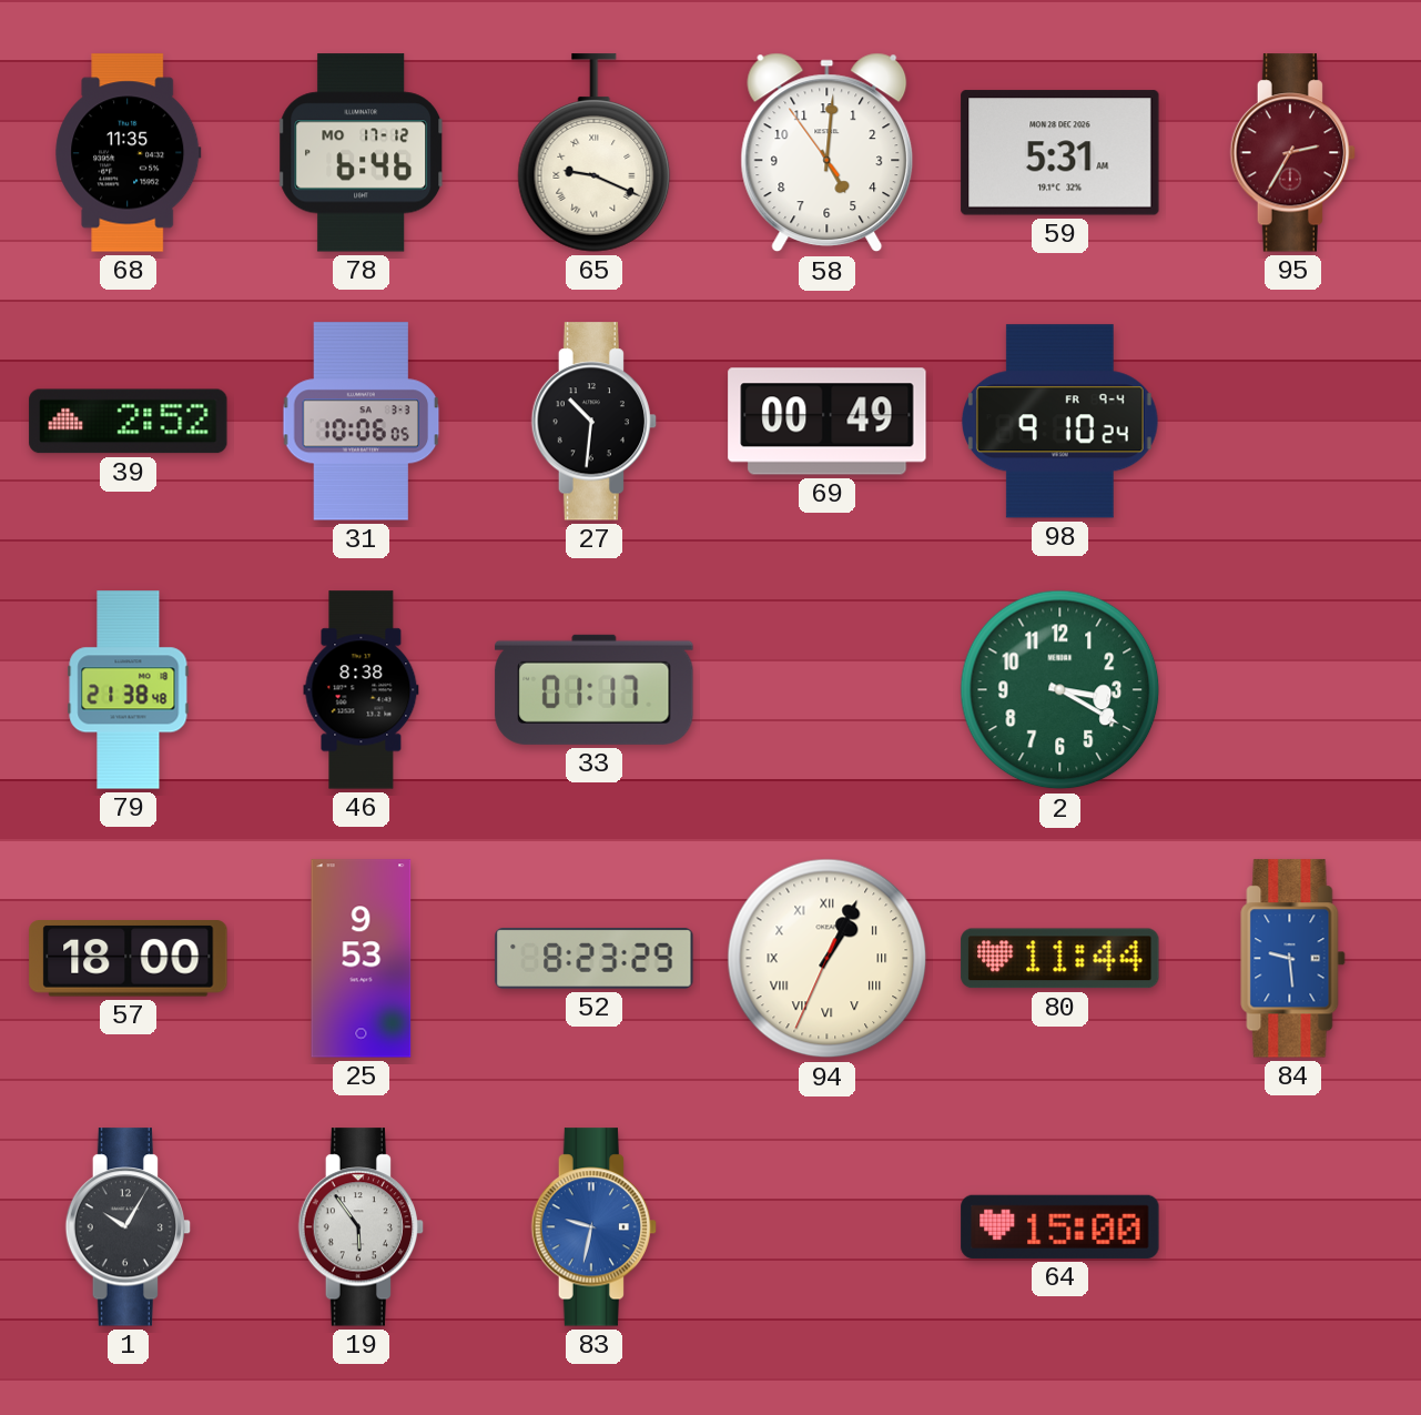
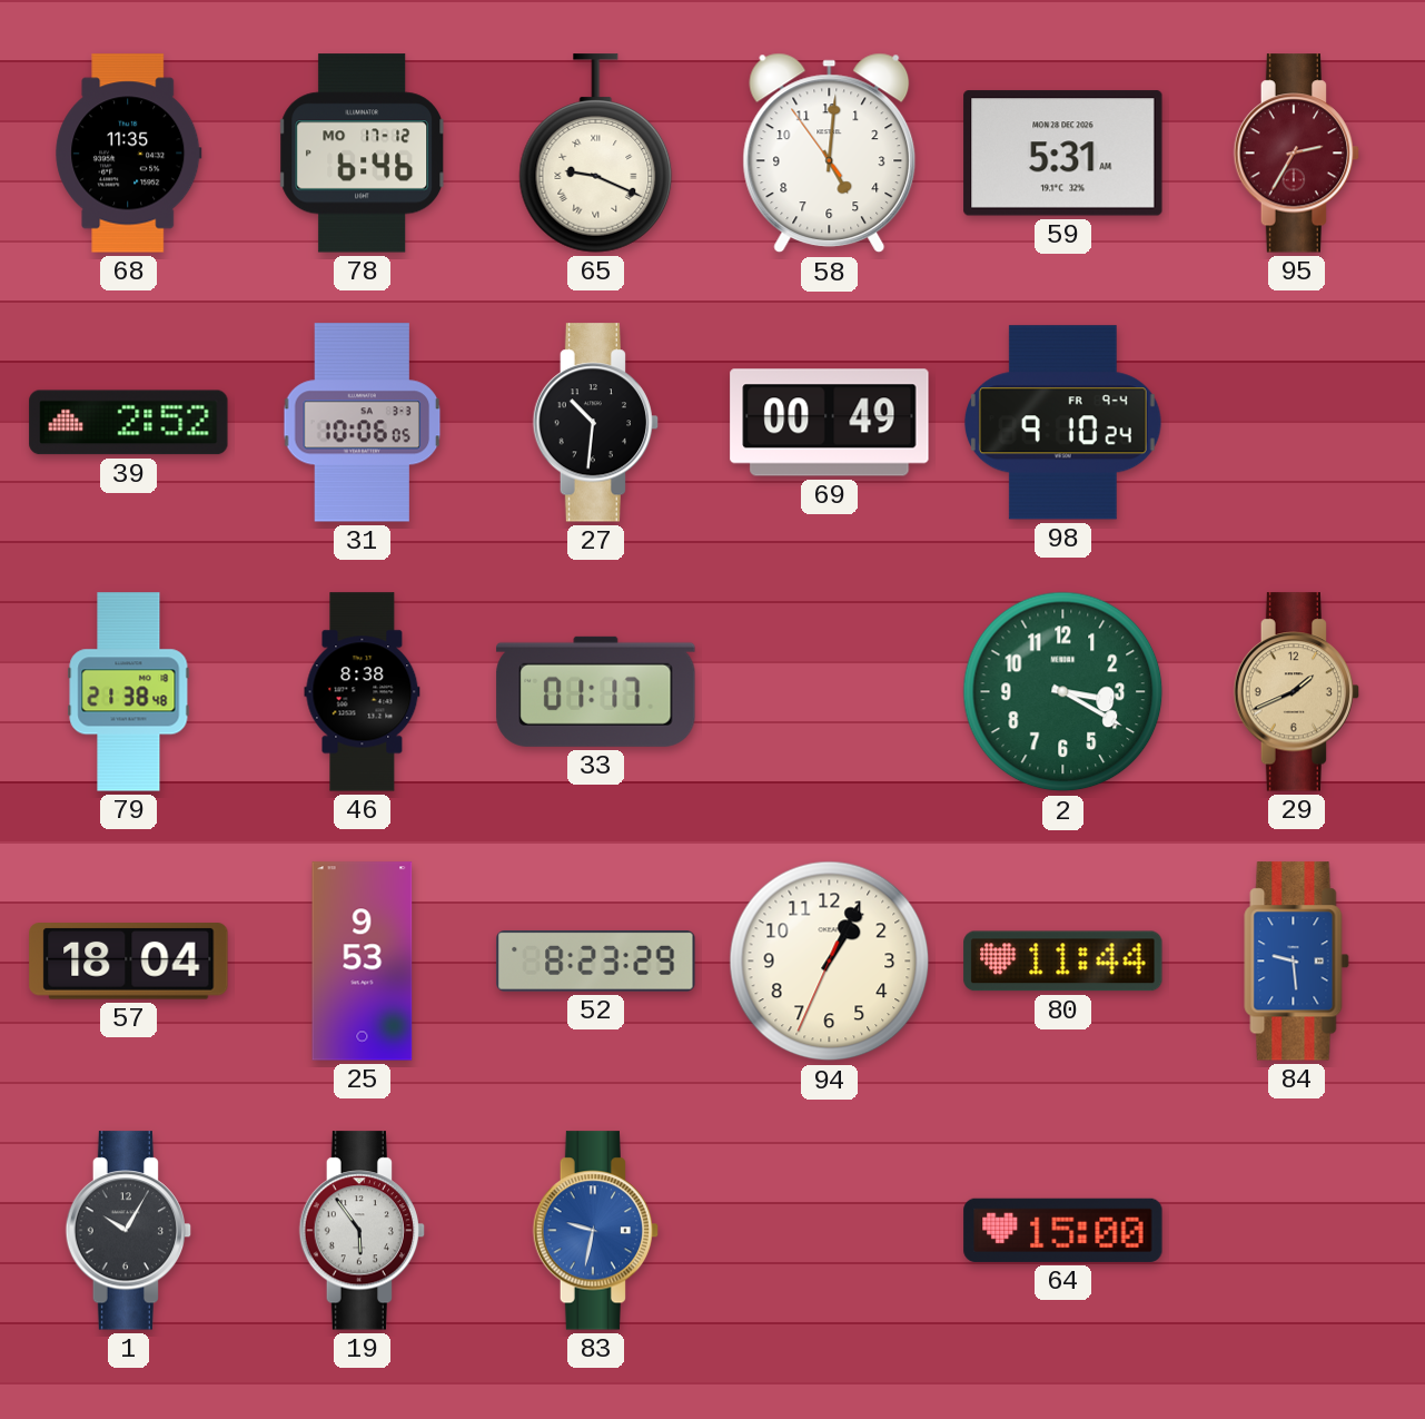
29: none -> 1:41
57: 18:00 -> 18:04
94 numerals: Roman -> Arabic
